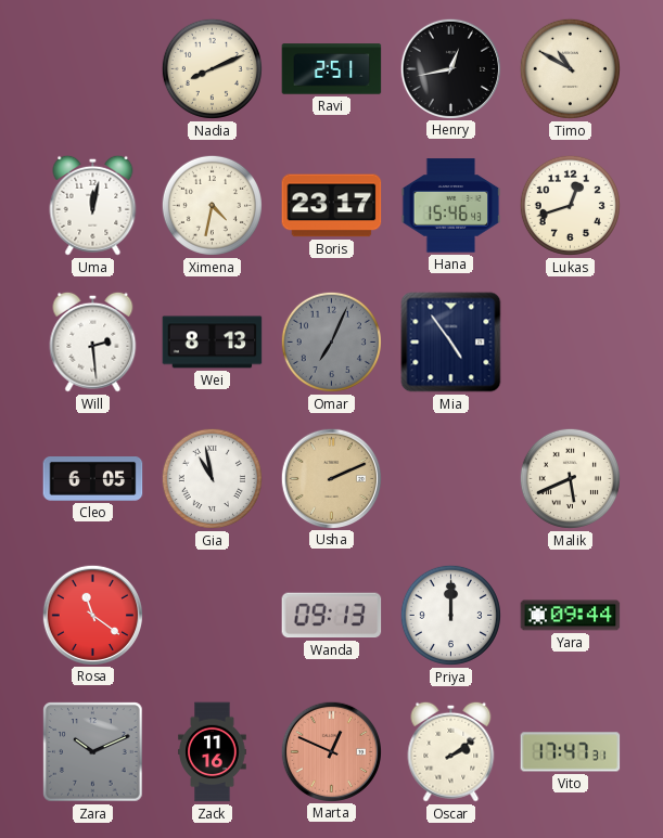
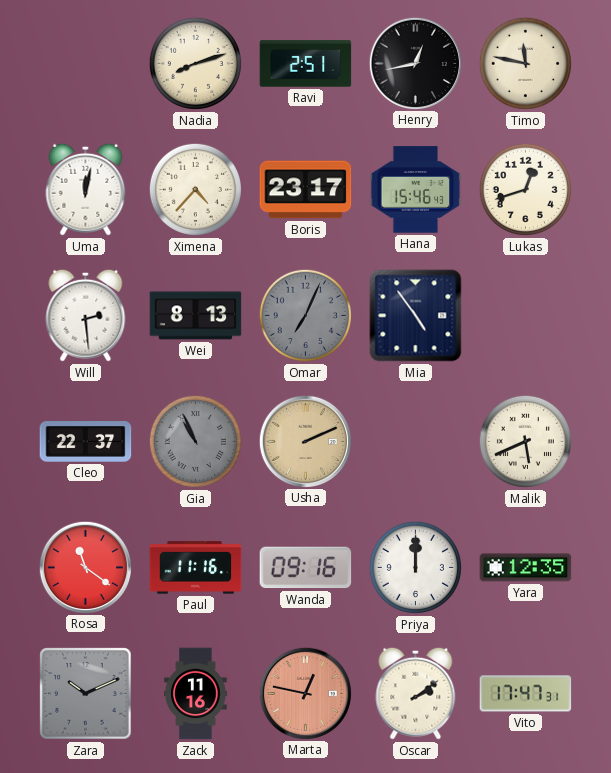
Nadia: 8:11 -> 8:12
Timo: 10:50 -> 11:47
Ximena: 4:32 -> 4:37
Cleo: 6:05 -> 22:37
Gia: 10:58 -> 10:56
Gia dial: white -> grey
Paul: none -> 11:16
Wanda: 09:13 -> 09:16
Yara: 09:44 -> 12:35
Marta: 12:49 -> 12:47
